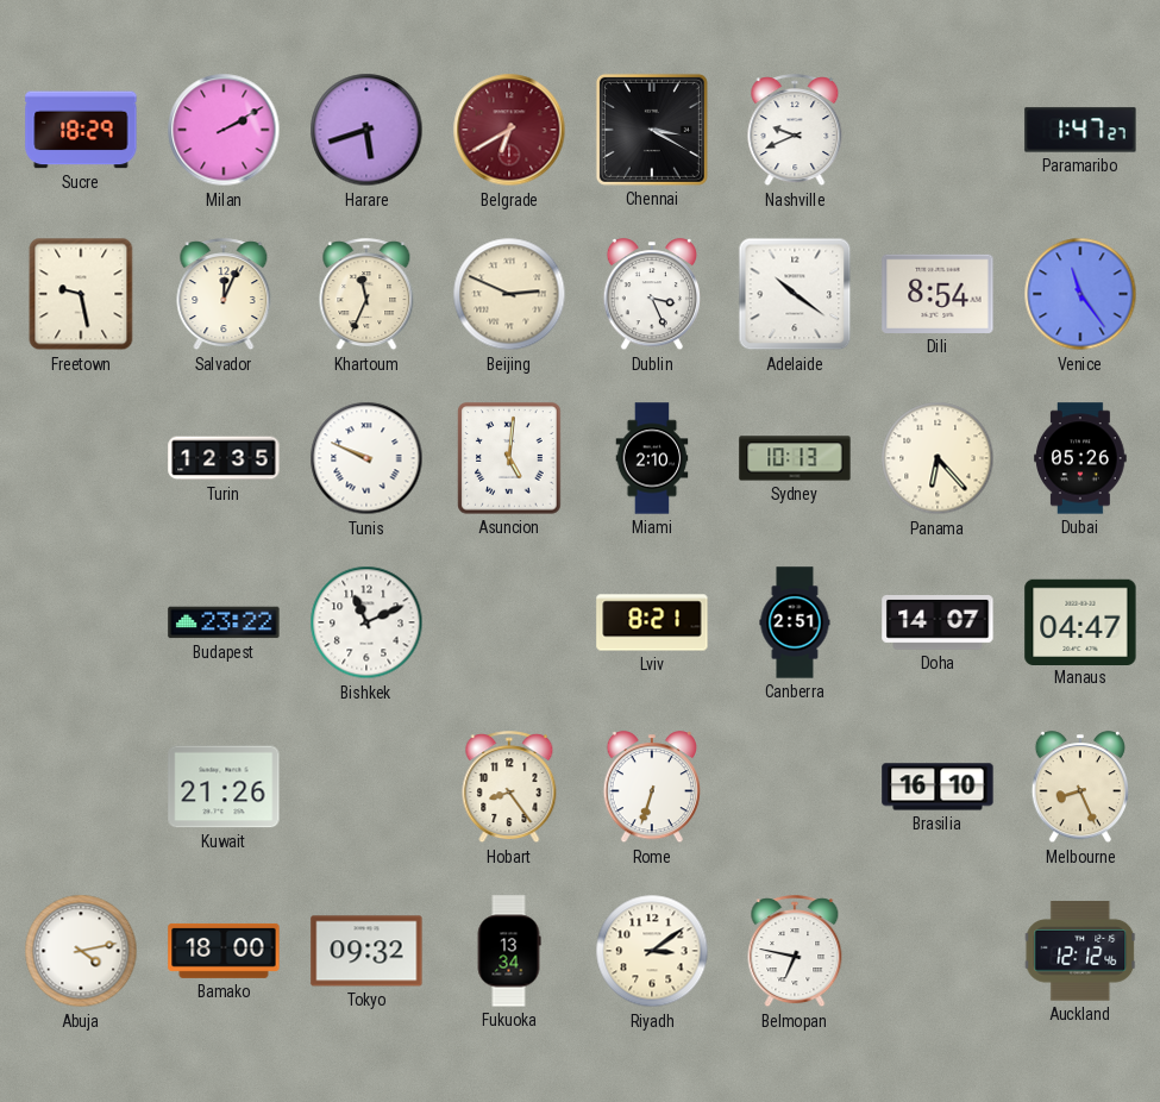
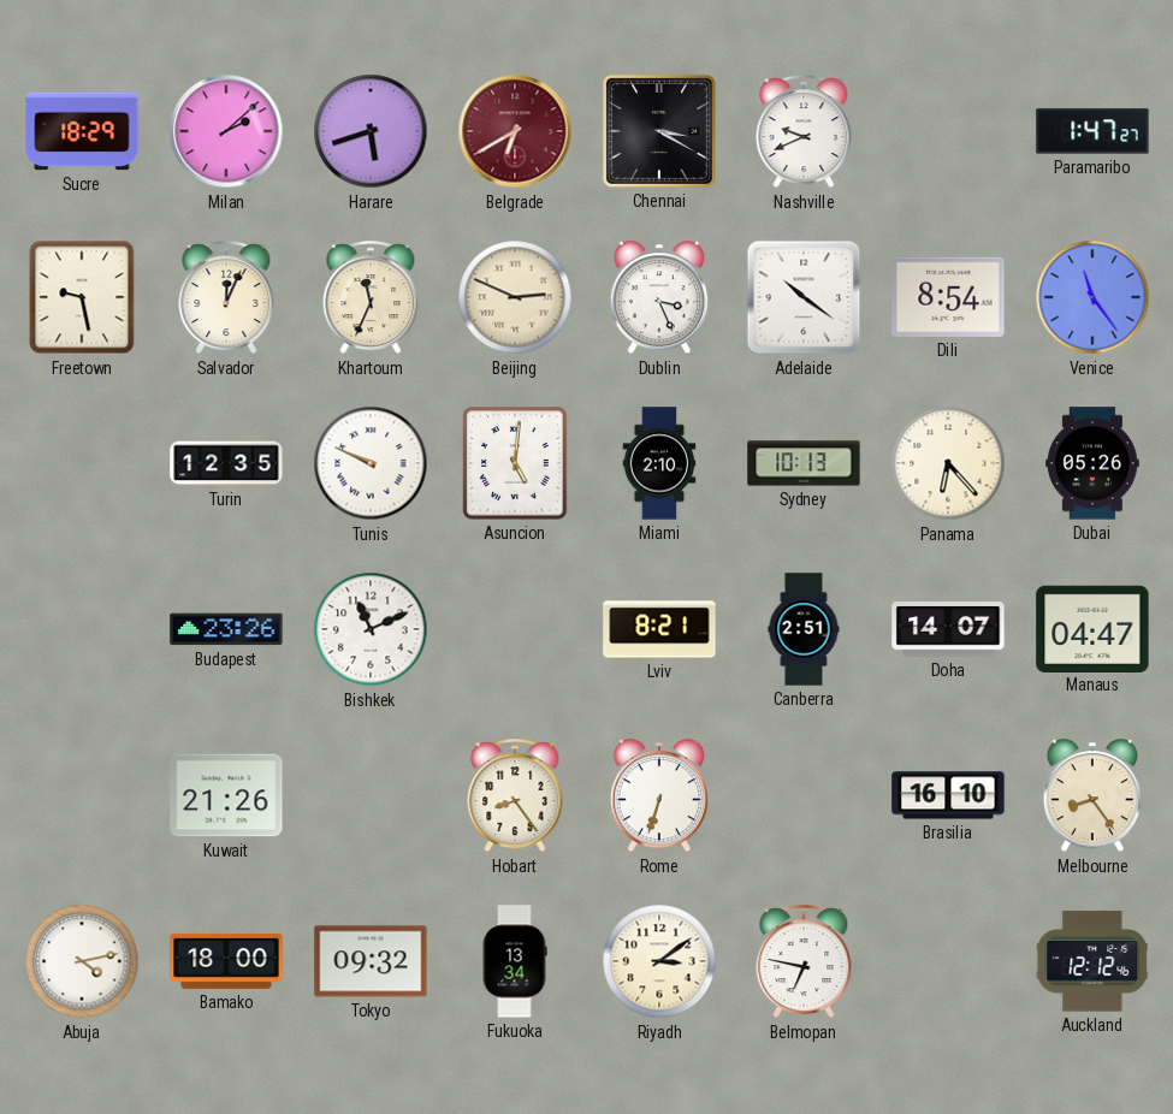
Milan: 2:10 -> 2:08
Budapest: 23:22 -> 23:26
Melbourne: 8:26 -> 8:24
